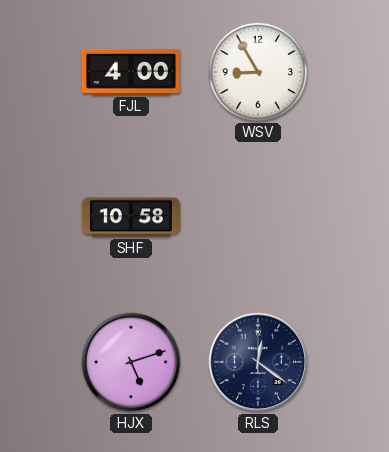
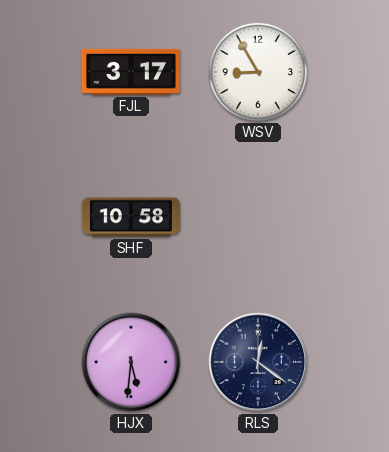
FJL: 4:00 -> 3:17
HJX: 5:12 -> 5:31
